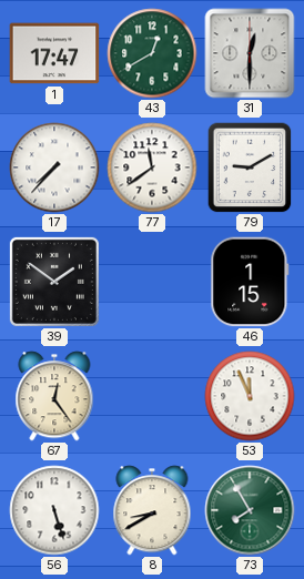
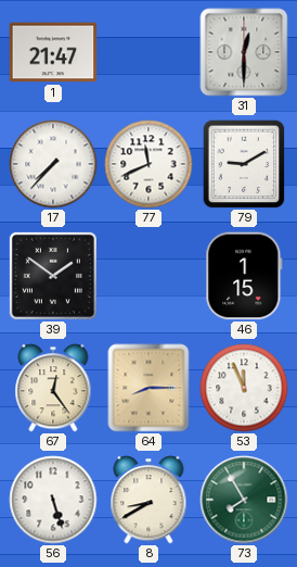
1: 17:47 -> 21:47
43: 12:40 -> none
77: 11:39 -> 11:41
64: none -> 8:15
